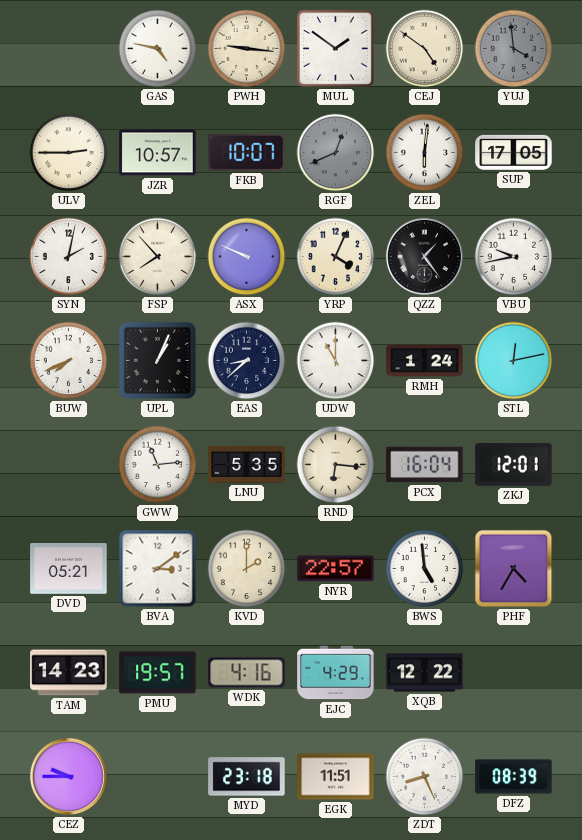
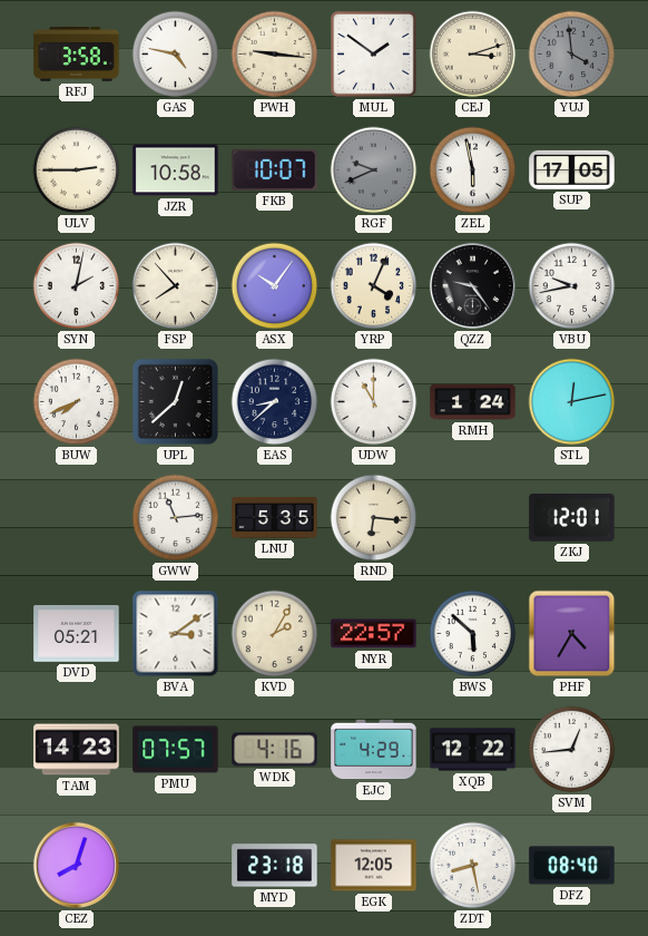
RFJ: none -> 3:58
CEJ: 4:51 -> 3:12
JZR: 10:57 -> 10:58
RGF: 12:41 -> 9:41
ZEL: 6:01 -> 5:58
ASX: 9:49 -> 10:06
QZZ: 1:24 -> 9:24
UPL: 1:04 -> 12:38
PCX: 16:04 -> none
KVD: 2:00 -> 2:05
BWS: 4:59 -> 5:52
PMU: 19:57 -> 07:57
SVM: none -> 12:44
CEZ: 9:45 -> 8:03
EGK: 11:51 -> 12:05
ZDT: 8:26 -> 8:28
DFZ: 08:39 -> 08:40
